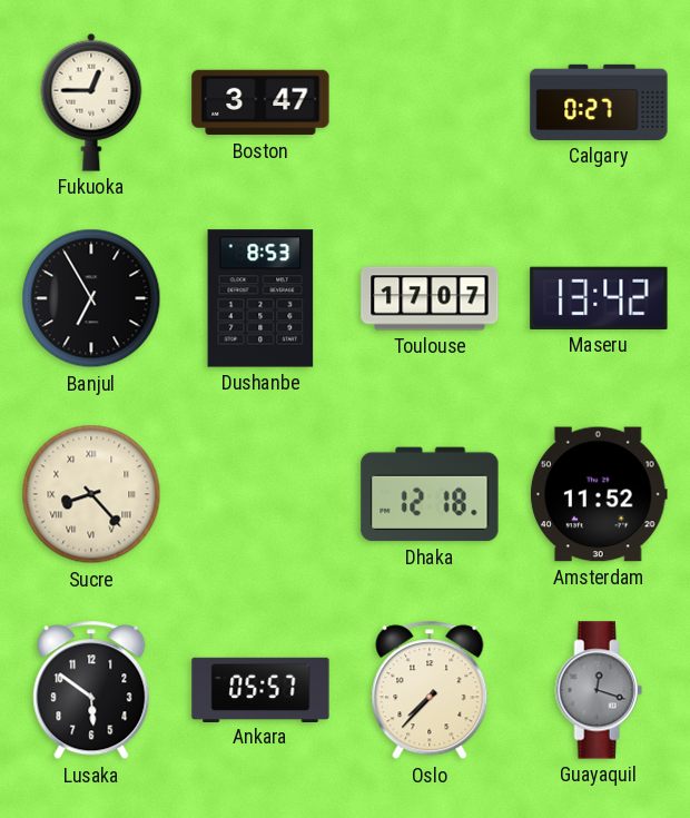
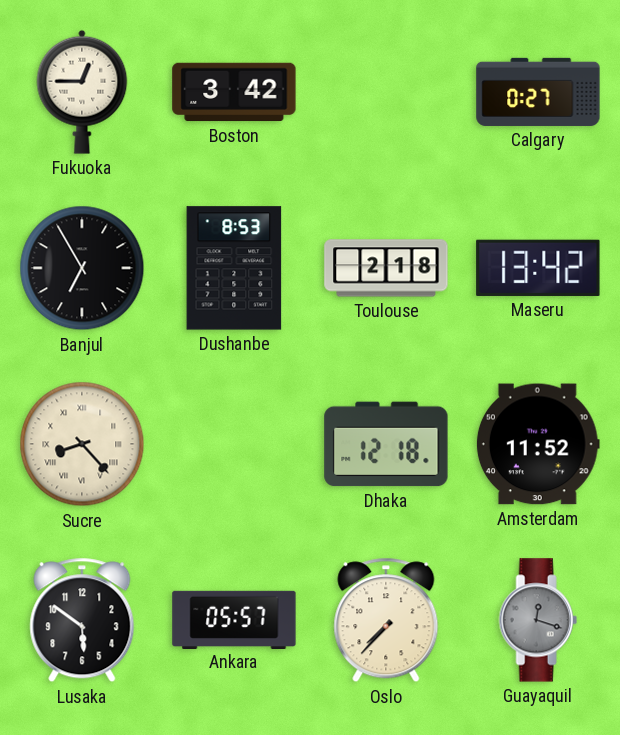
Boston: 3:47 -> 3:42
Toulouse: 17:07 -> 2:18
